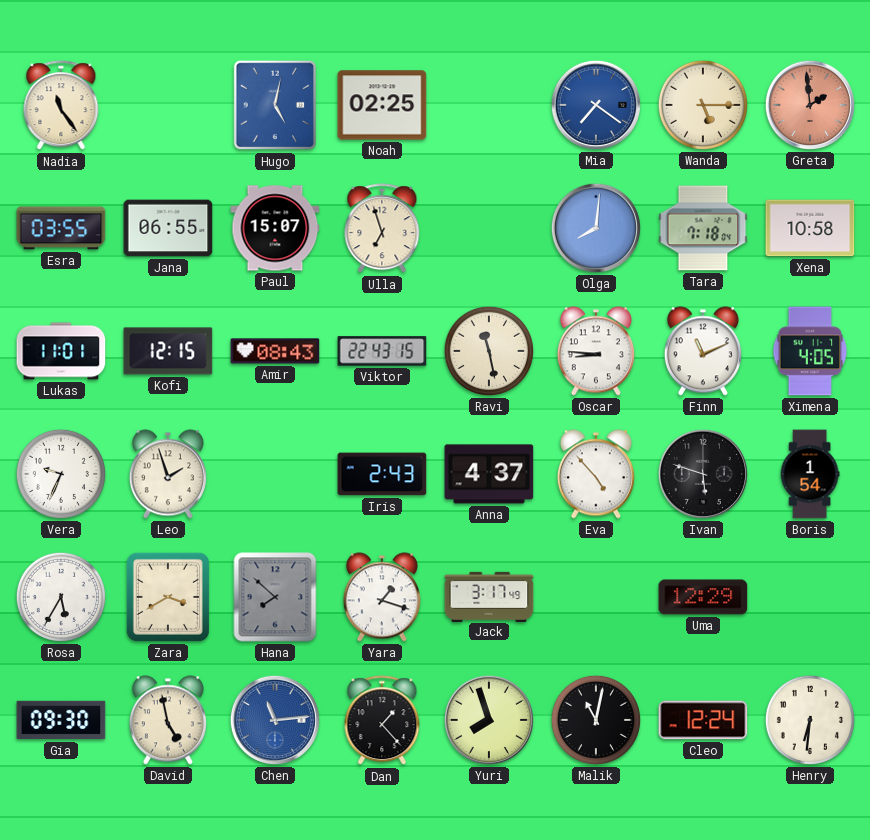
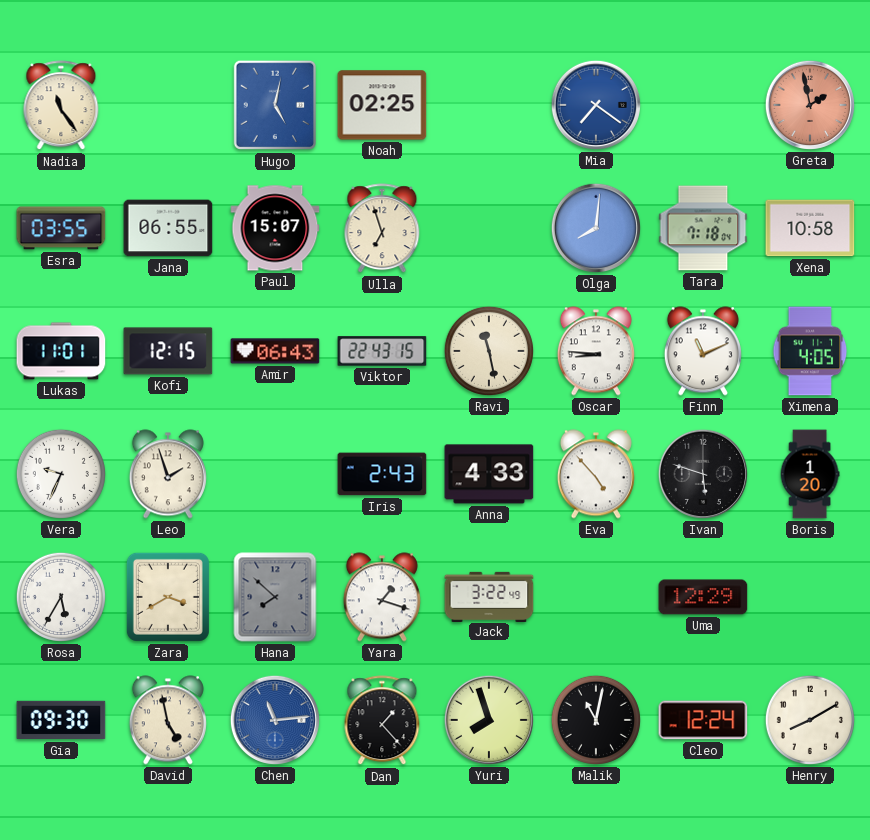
Wanda: 5:15 -> none
Greta: 1:59 -> 1:58
Amir: 08:43 -> 06:43
Anna: 4:37 -> 4:33
Boris: 1:54 -> 1:20
Jack: 3:17 -> 3:22
Henry: 6:31 -> 8:10
